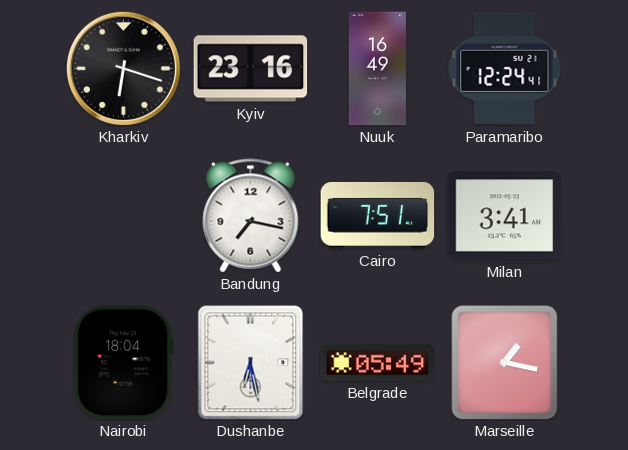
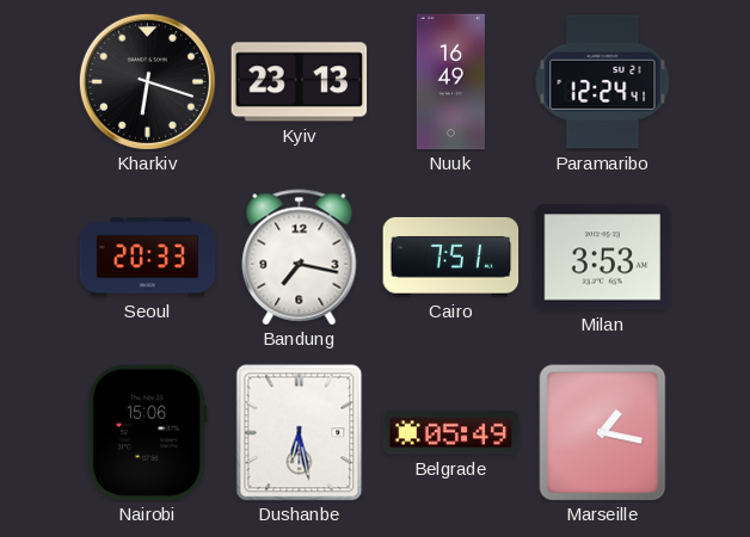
Kyiv: 23:16 -> 23:13
Seoul: none -> 20:33
Milan: 3:41 -> 3:53
Nairobi: 18:04 -> 15:06
